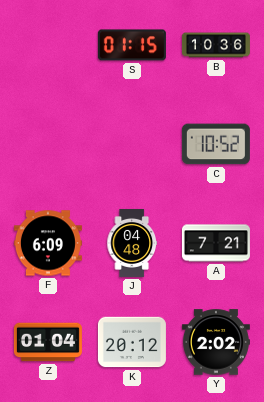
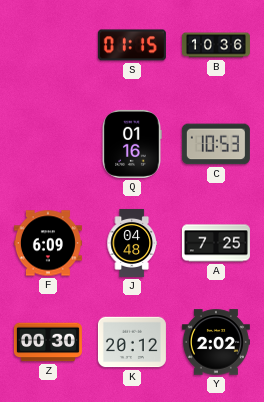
Q: none -> 01:16
C: 10:52 -> 10:53
A: 7:21 -> 7:25
Z: 01:04 -> 00:30
